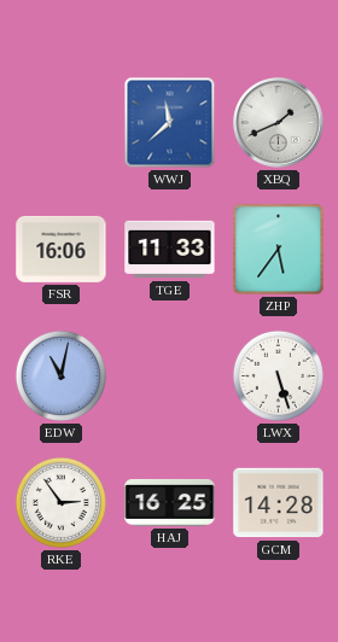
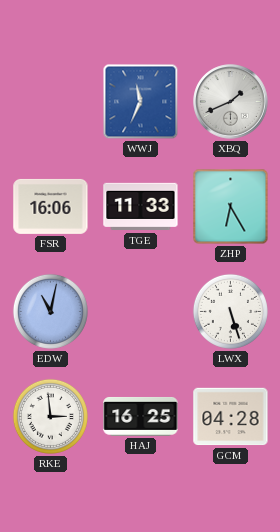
WWJ: 11:38 -> 11:34
ZHP: 5:36 -> 6:25
RKE: 2:54 -> 2:59
GCM: 14:28 -> 04:28
